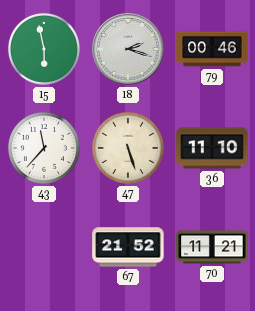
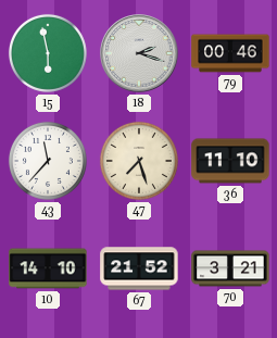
47: 5:27 -> 7:27
10: none -> 14:10
70: 11:21 -> 3:21
